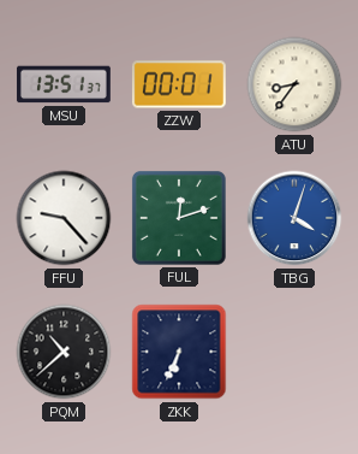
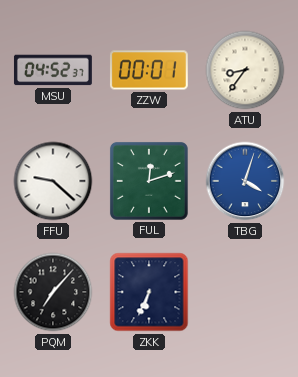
MSU: 13:51 -> 04:52
FFU: 9:23 -> 9:22
PQM: 10:38 -> 7:07
